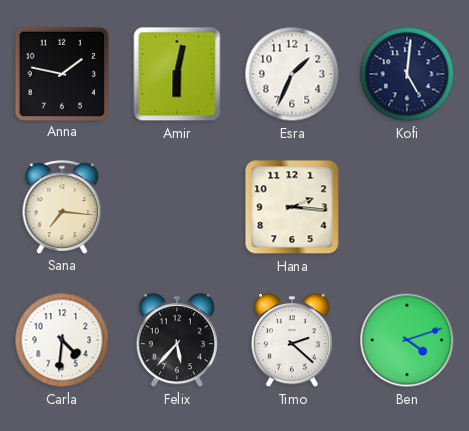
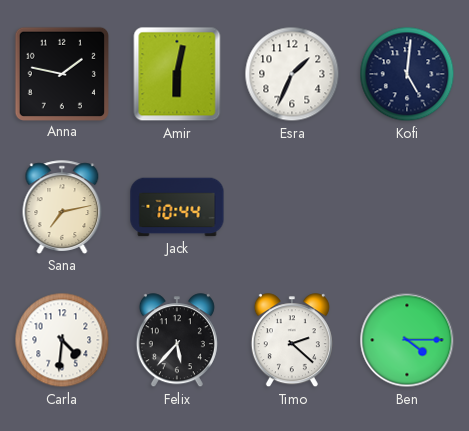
Sana: 7:16 -> 7:13
Jack: none -> 10:44
Hana: 2:16 -> none
Ben: 4:12 -> 4:15
